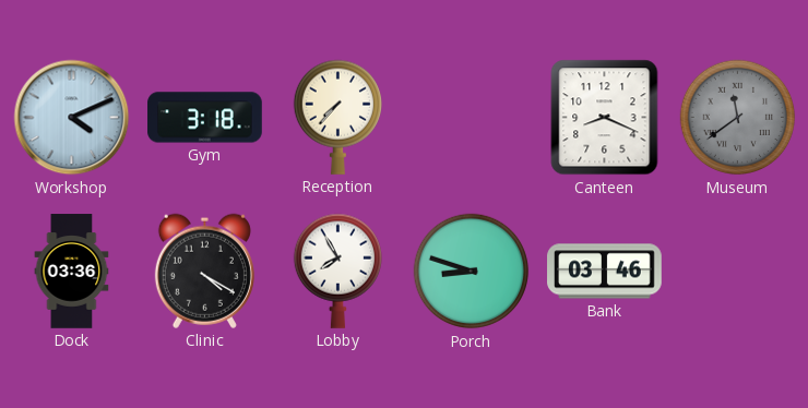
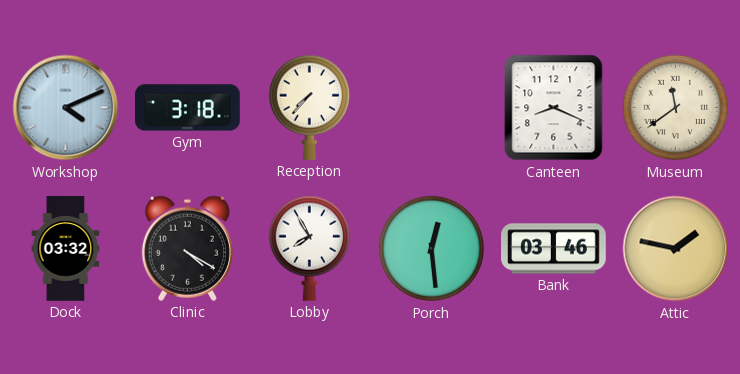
Museum dial: grey -> cream
Dock: 03:36 -> 03:32
Porch: 8:48 -> 12:29
Attic: none -> 1:47
